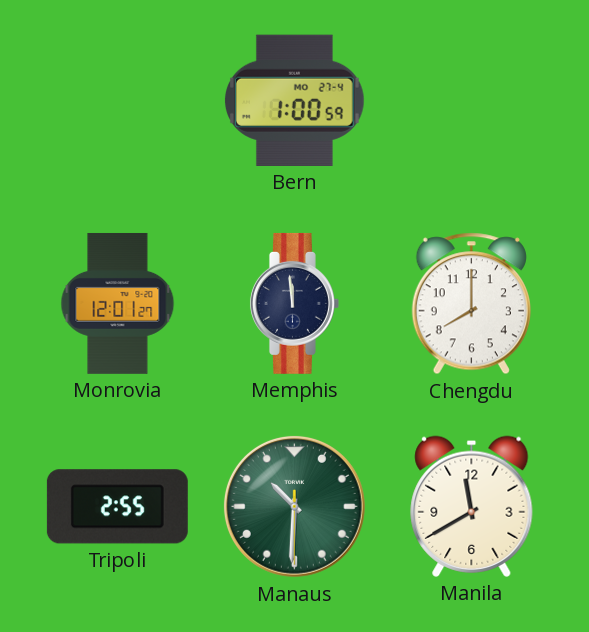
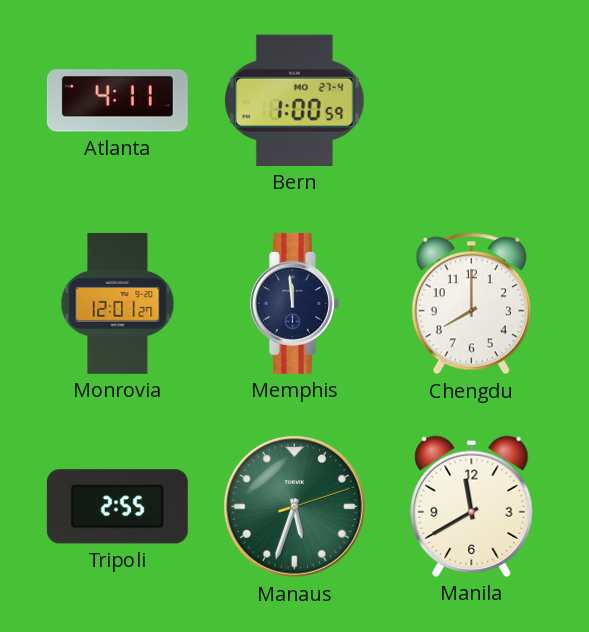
Atlanta: none -> 4:11
Manaus: 10:30 -> 5:33
